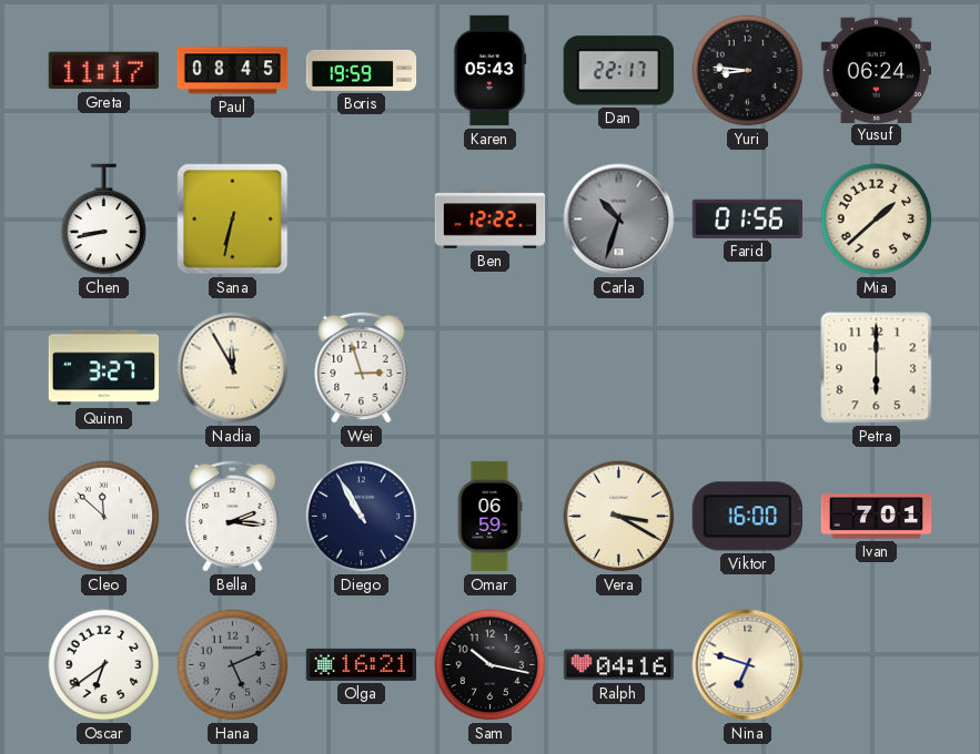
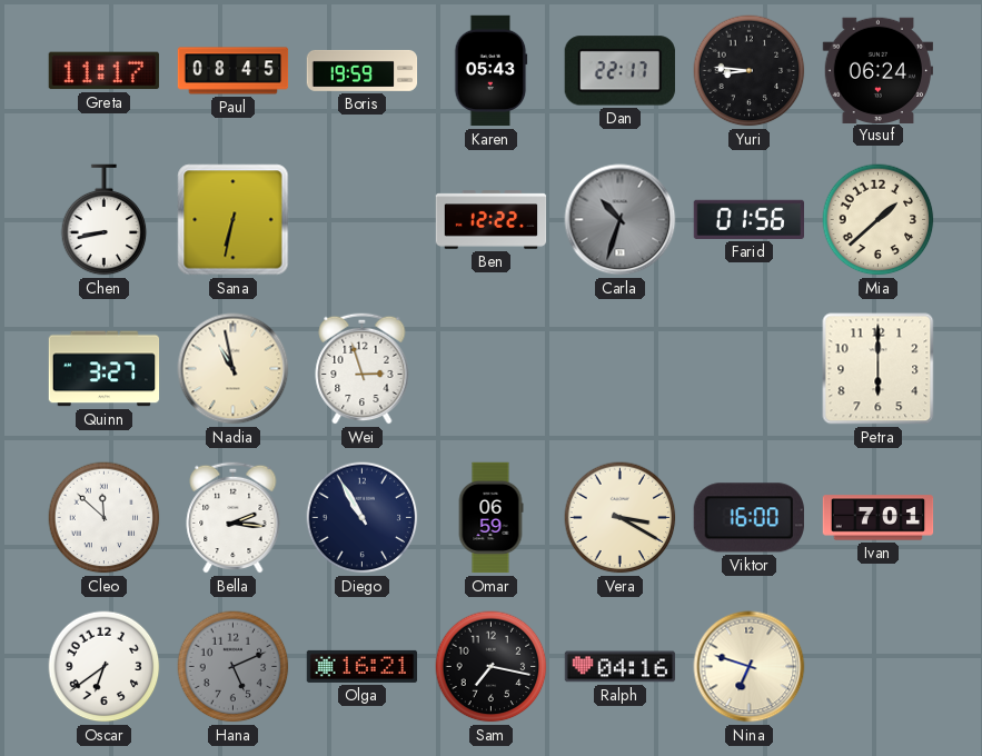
Nadia: 11:55 -> 10:58
Sam: 10:17 -> 7:17
